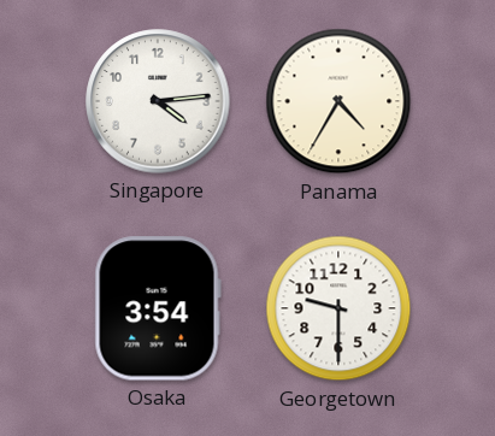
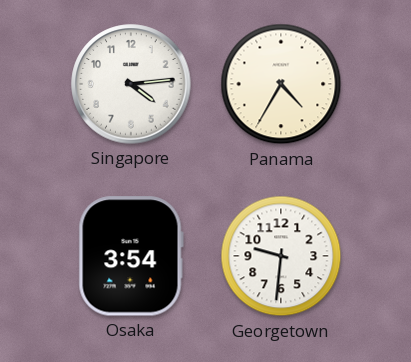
Georgetown: 9:30 -> 9:31
